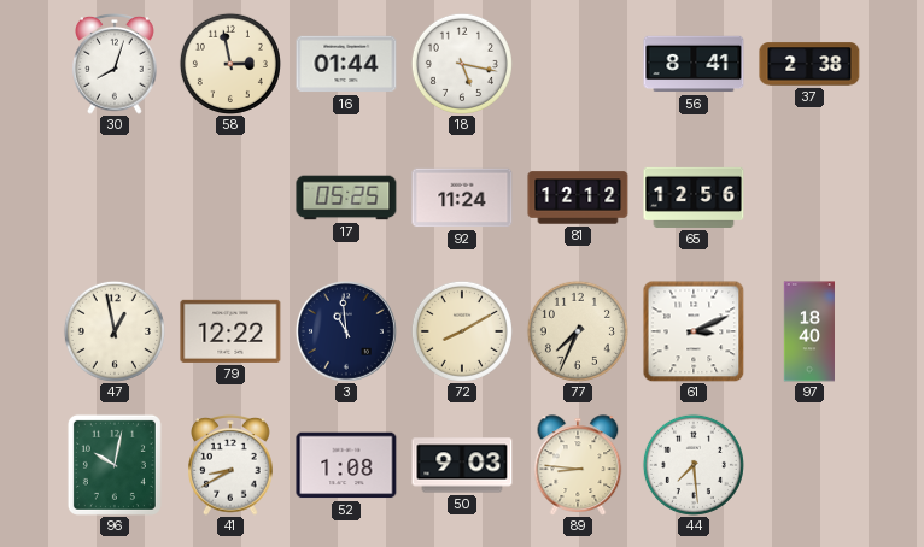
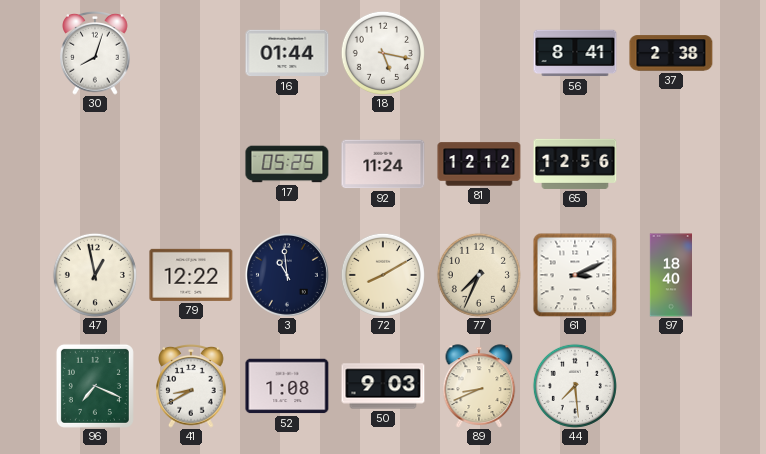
58: 2:58 -> none
96: 10:02 -> 7:19
89: 8:46 -> 8:41
